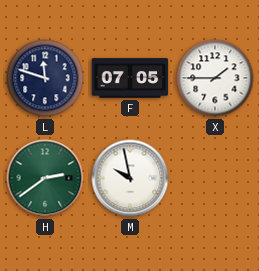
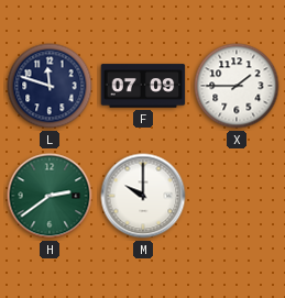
F: 07:05 -> 07:09
M: 9:58 -> 10:00
